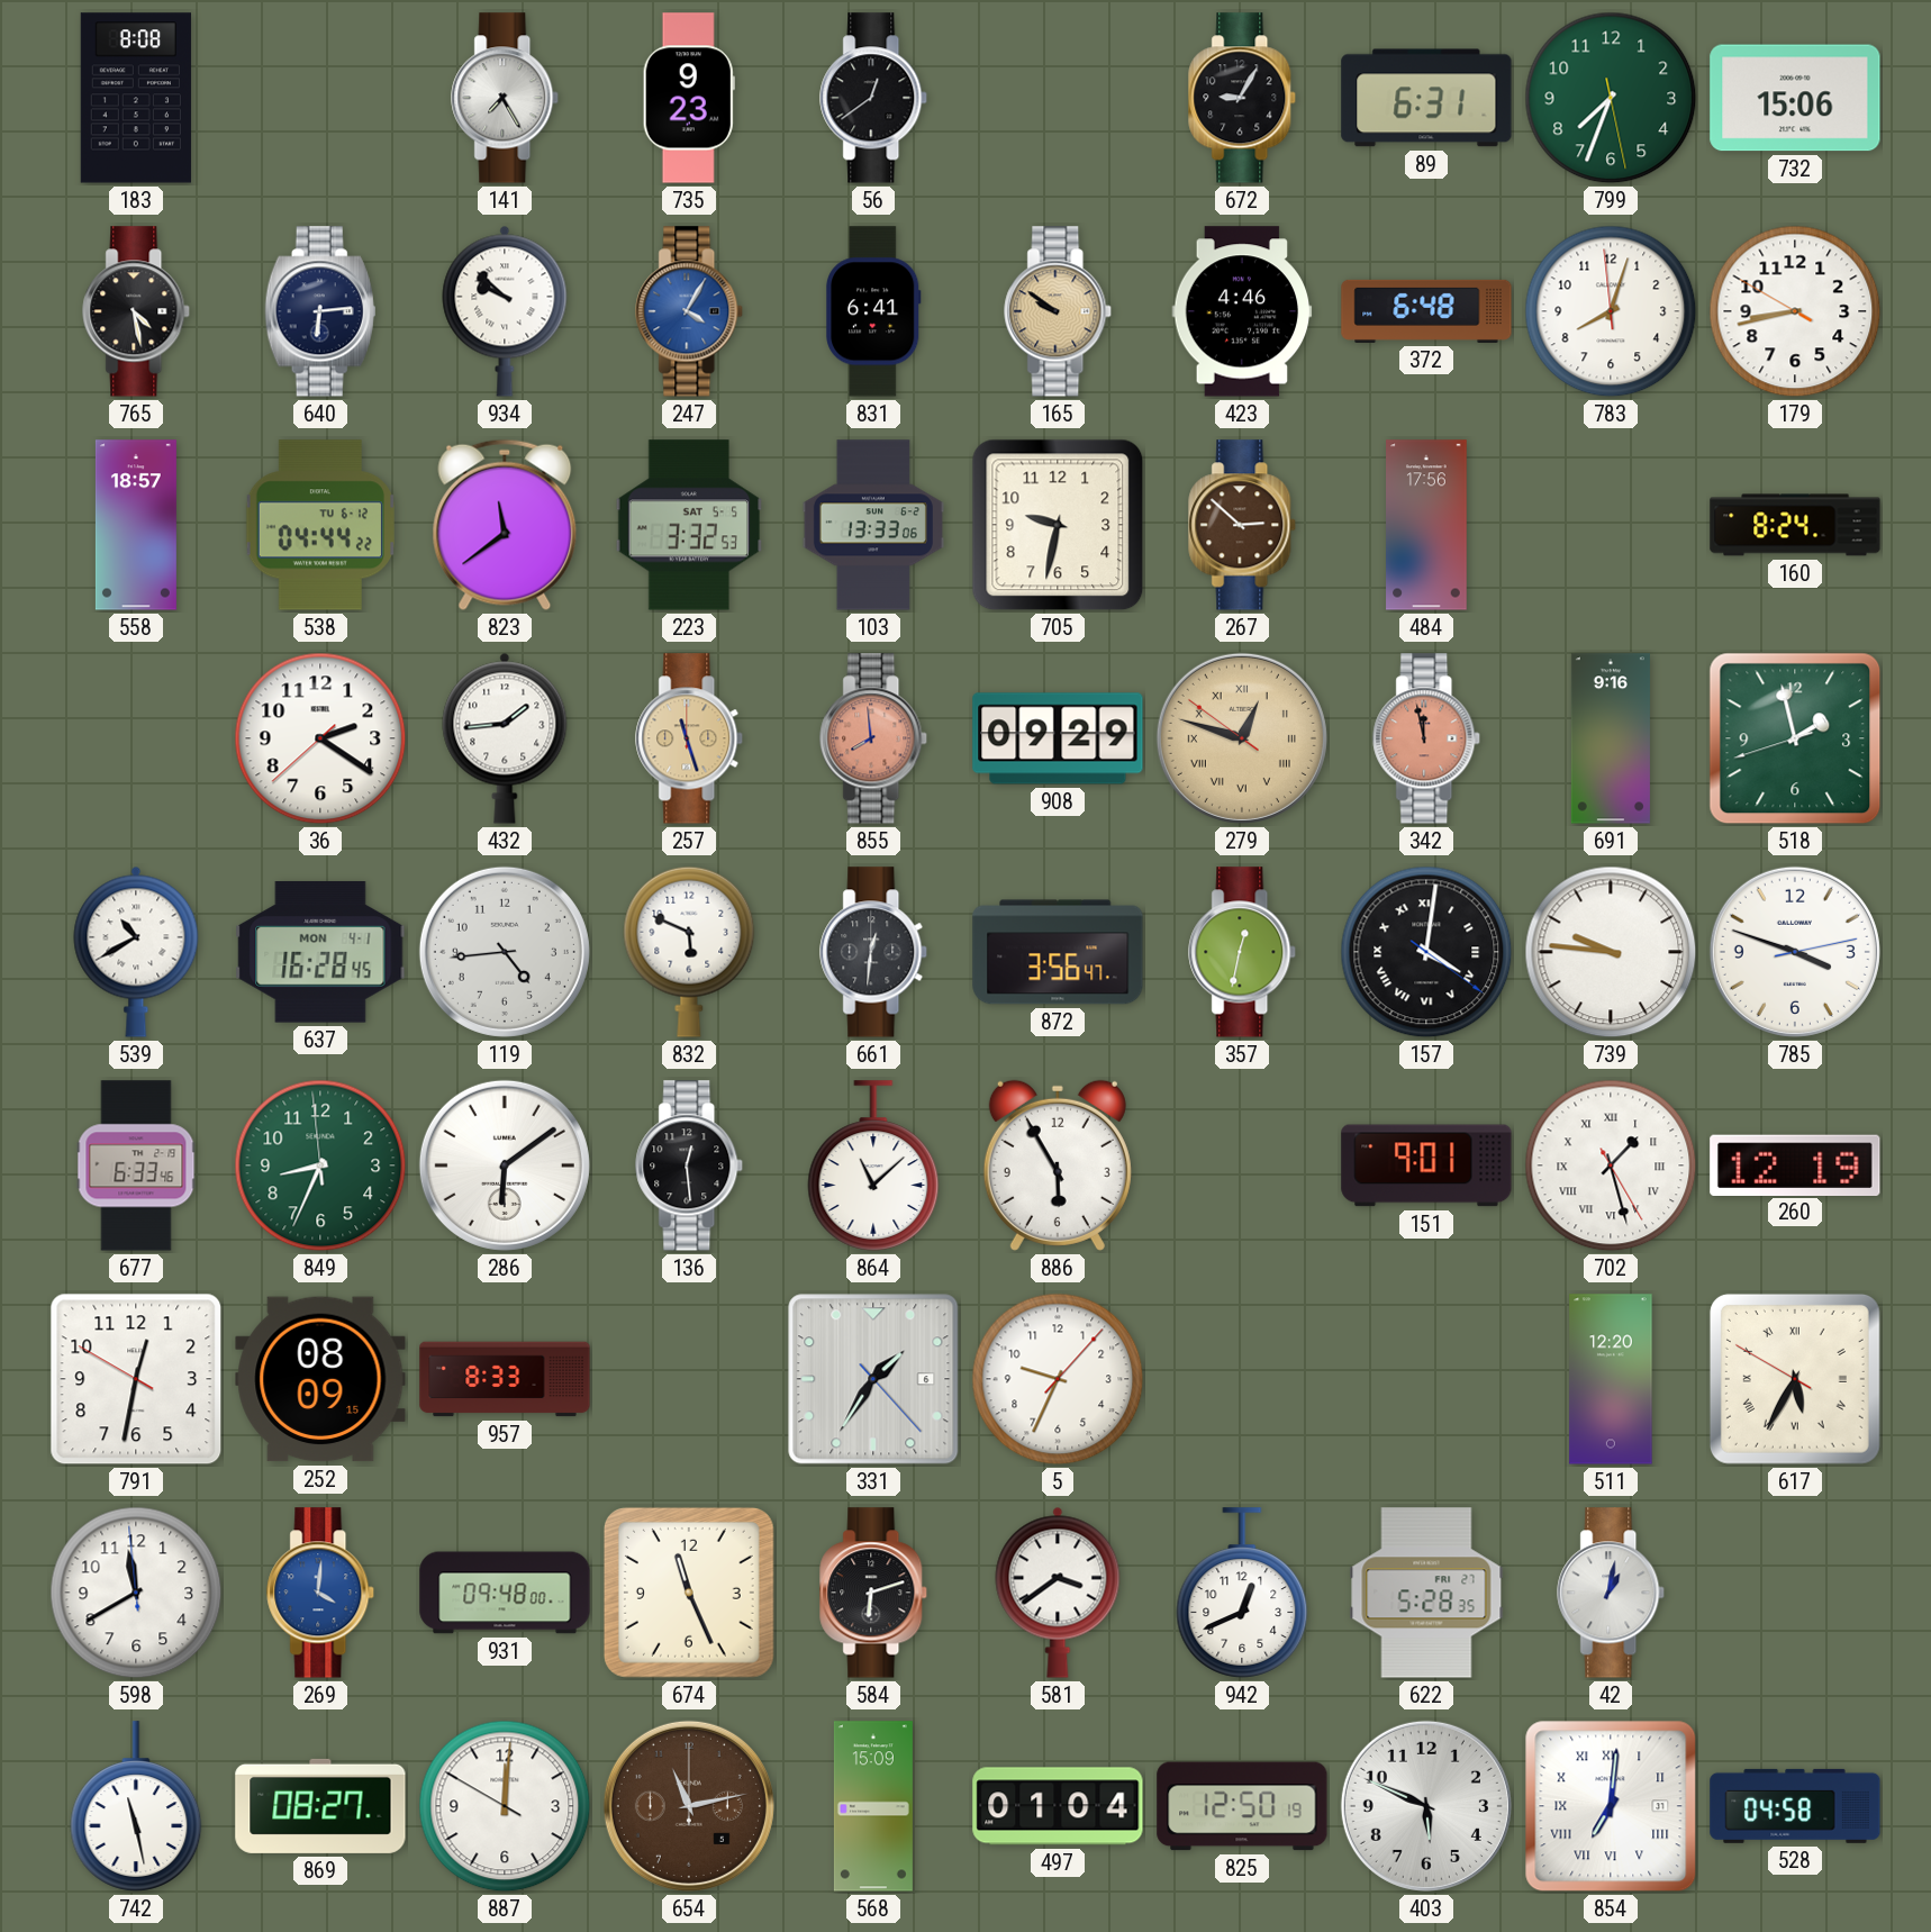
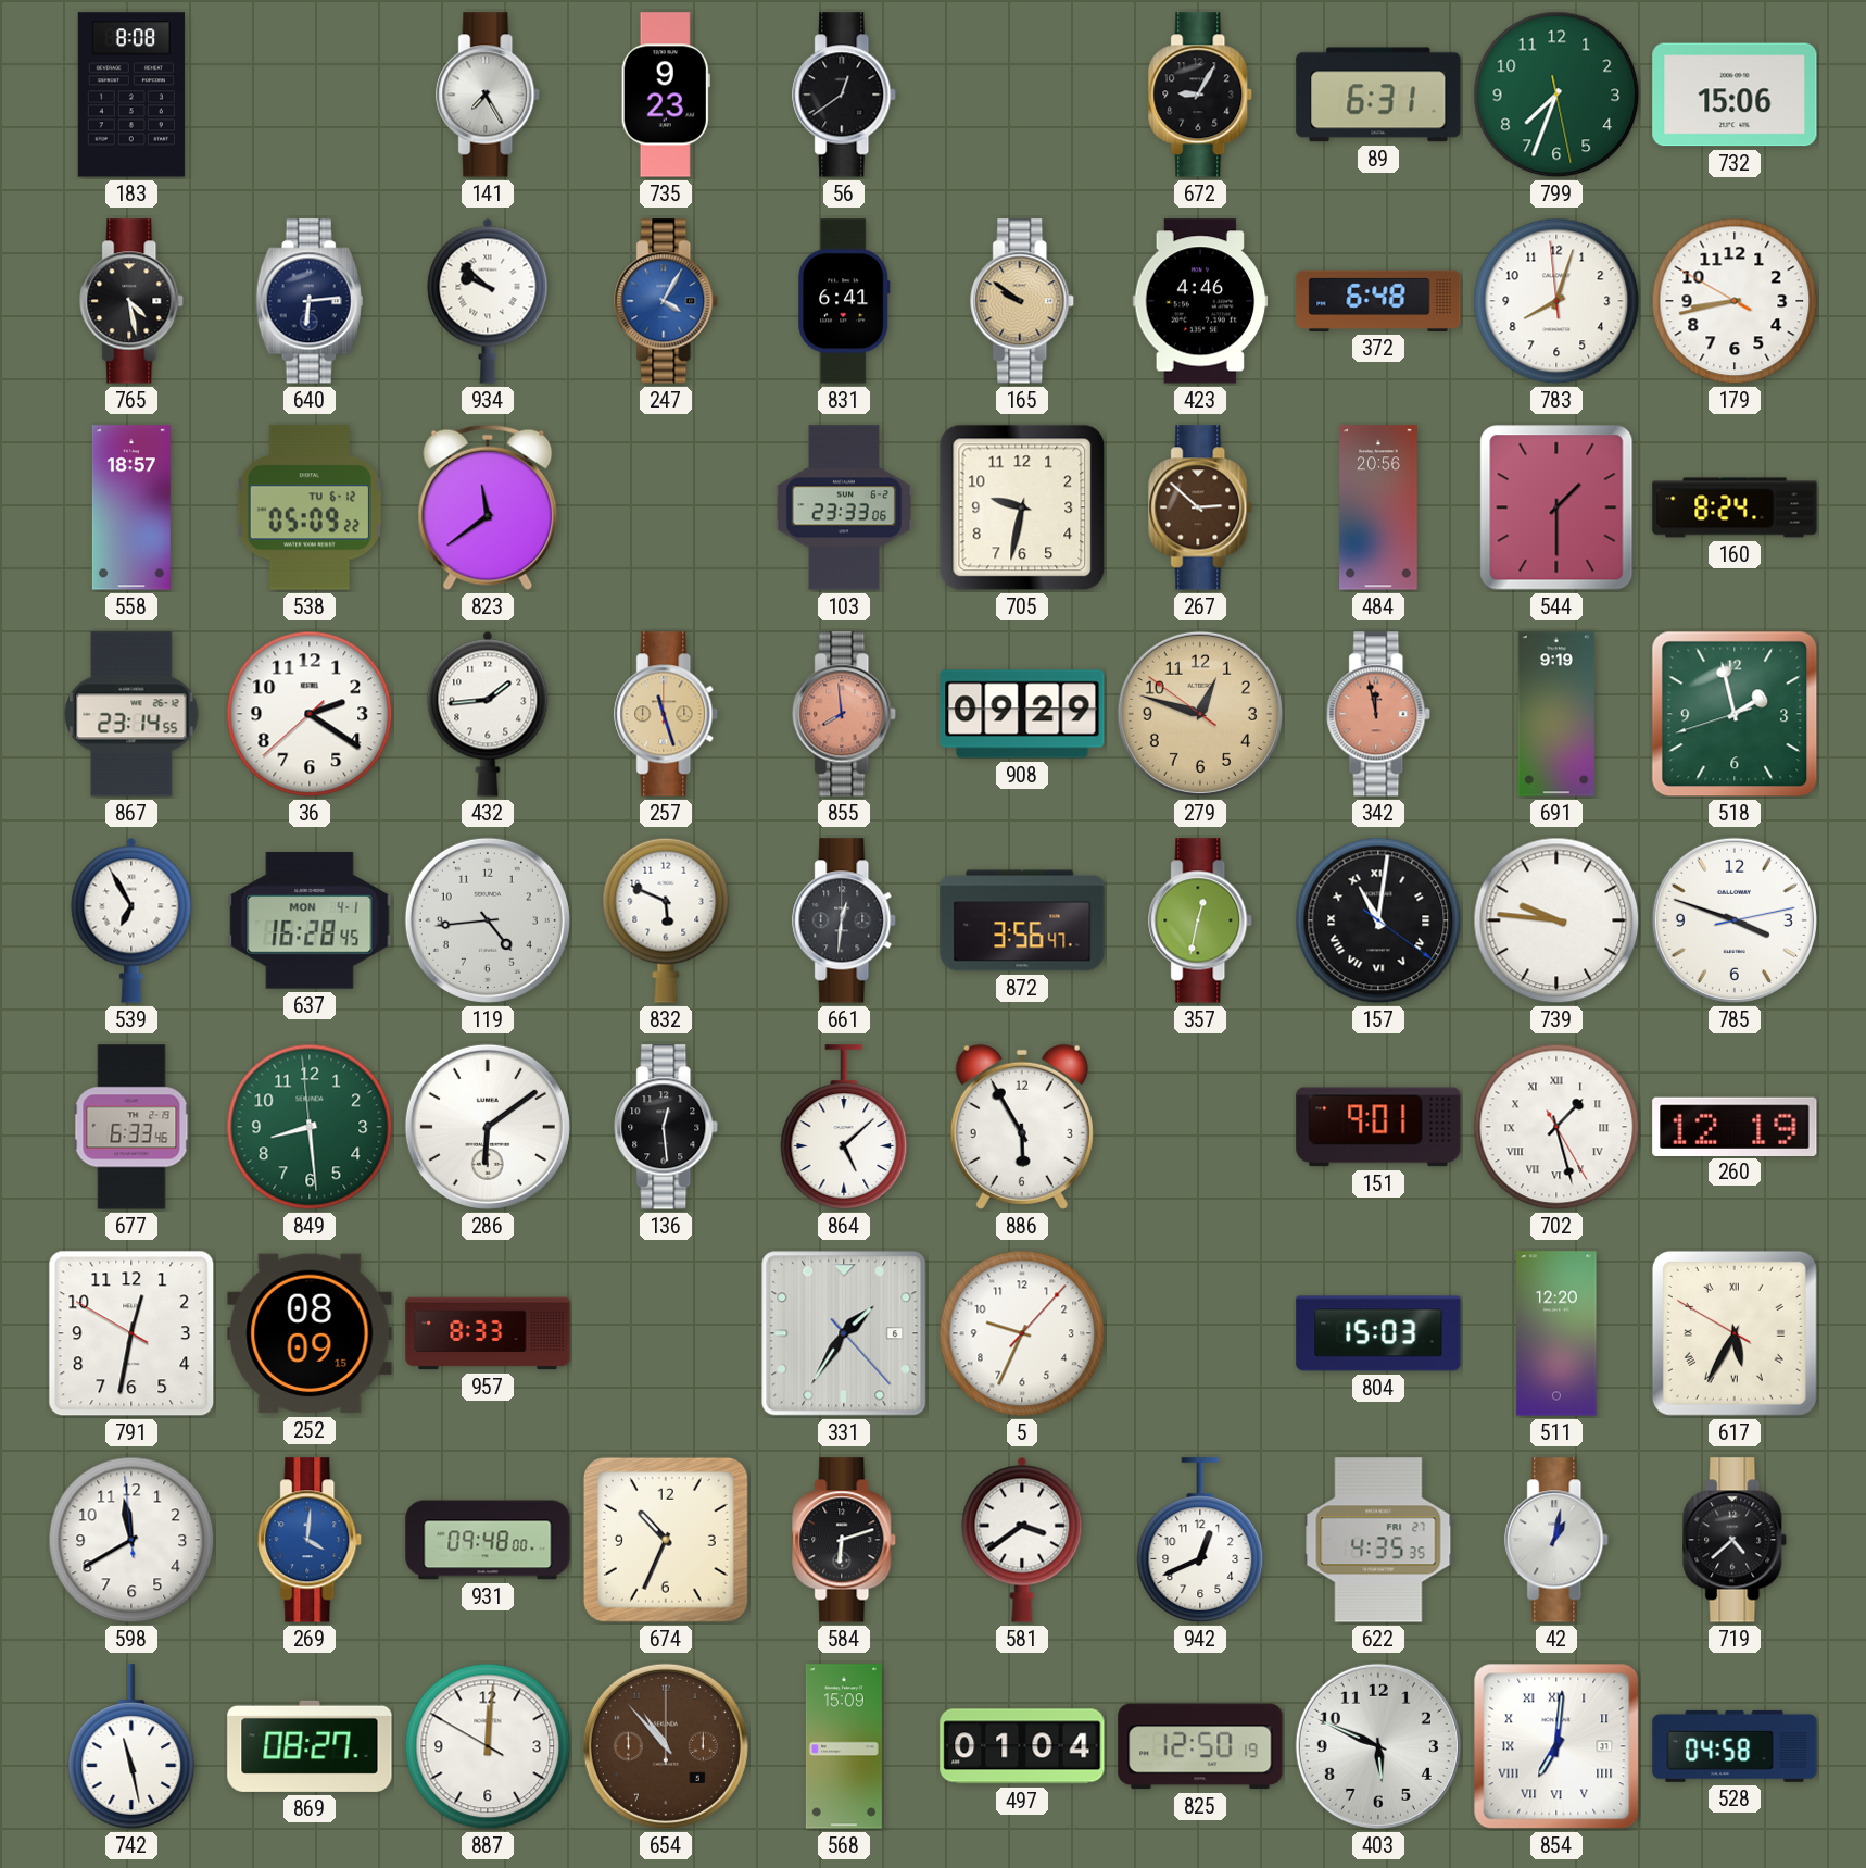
538: 04:44 -> 05:09
223: 3:32 -> none
103: 13:33 -> 23:33
484: 17:56 -> 20:56
544: none -> 1:30
867: none -> 23:14
279 numerals: Roman -> Arabic
691: 9:16 -> 9:19
539: 10:40 -> 6:55
157: 4:01 -> 11:01
849: 8:33 -> 8:28
864: 11:08 -> 5:08
804: none -> 15:03
674: 11:26 -> 10:34
622: 5:28 -> 4:35
719: none -> 4:38
654: 11:13 -> 10:53
